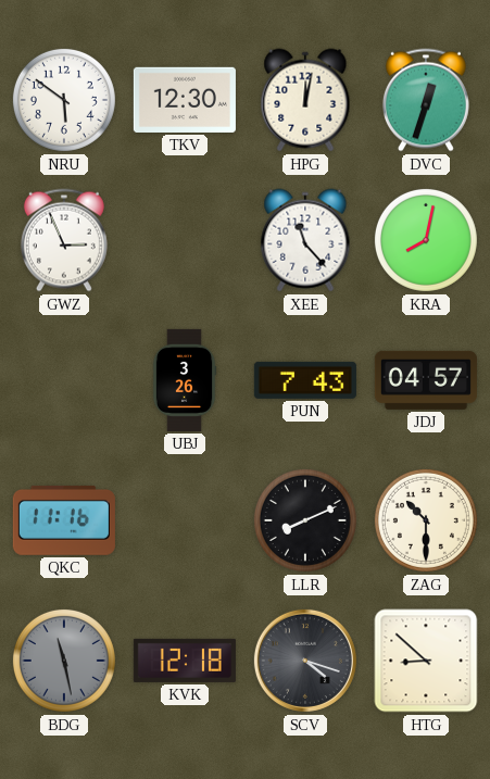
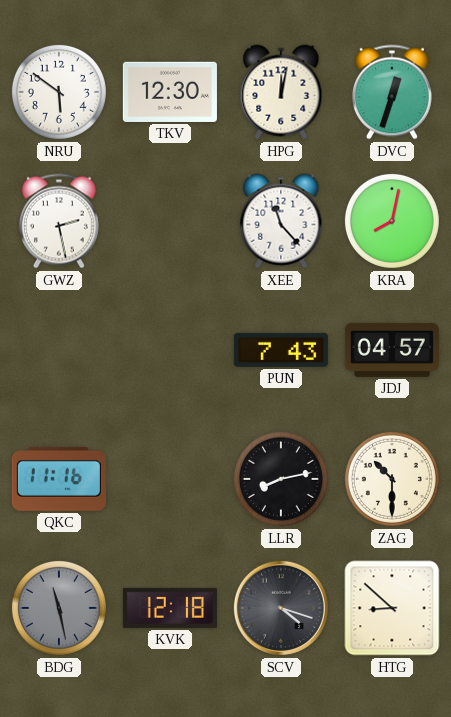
GWZ: 2:56 -> 2:28
UBJ: 3:26 -> none
LLR: 8:11 -> 8:13
